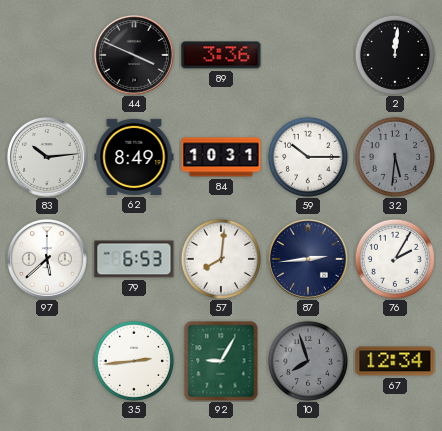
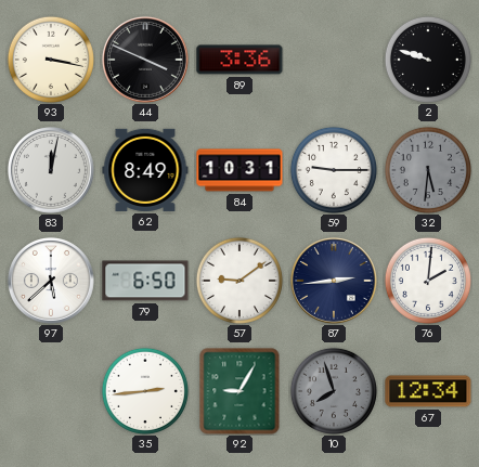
93: none -> 3:17
2: 12:01 -> 9:48
83: 10:14 -> 12:02
59: 10:15 -> 9:15
79: 6:53 -> 6:50
57: 8:01 -> 9:09
76: 2:05 -> 2:01
